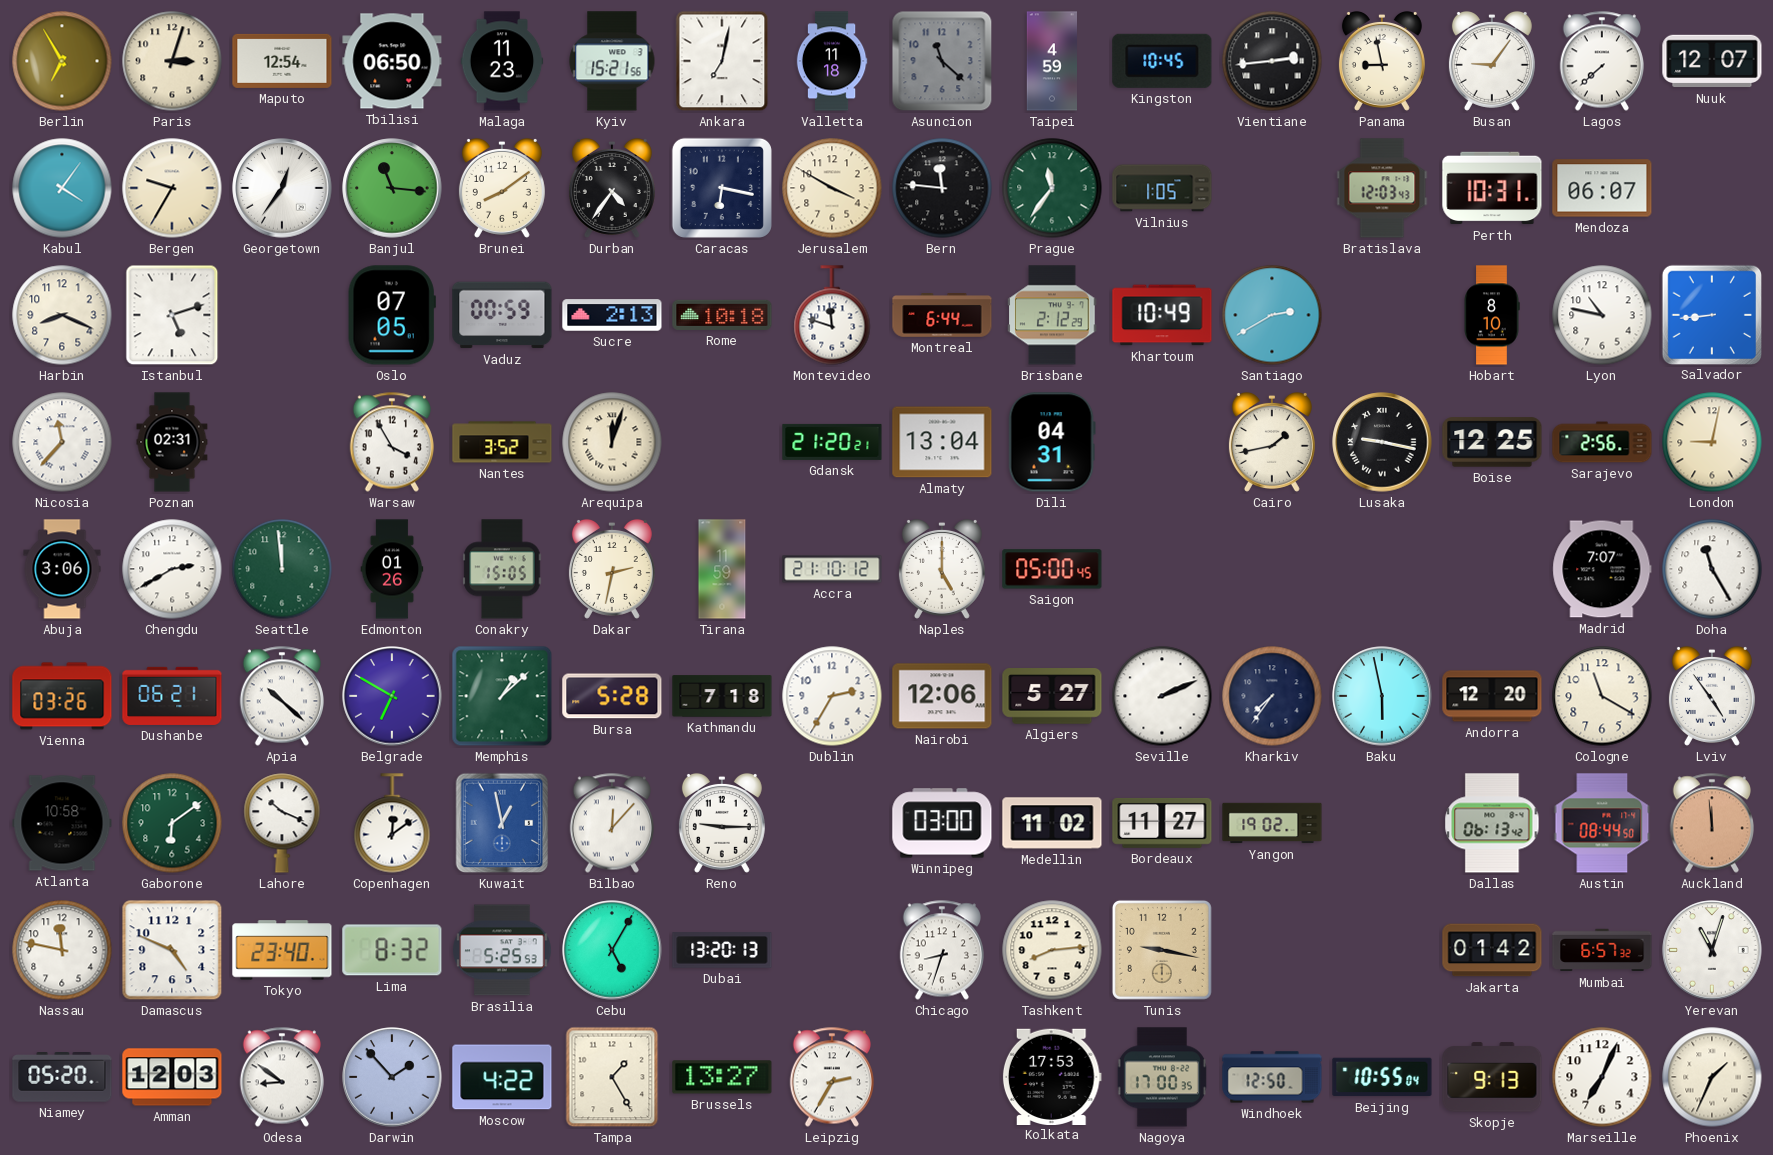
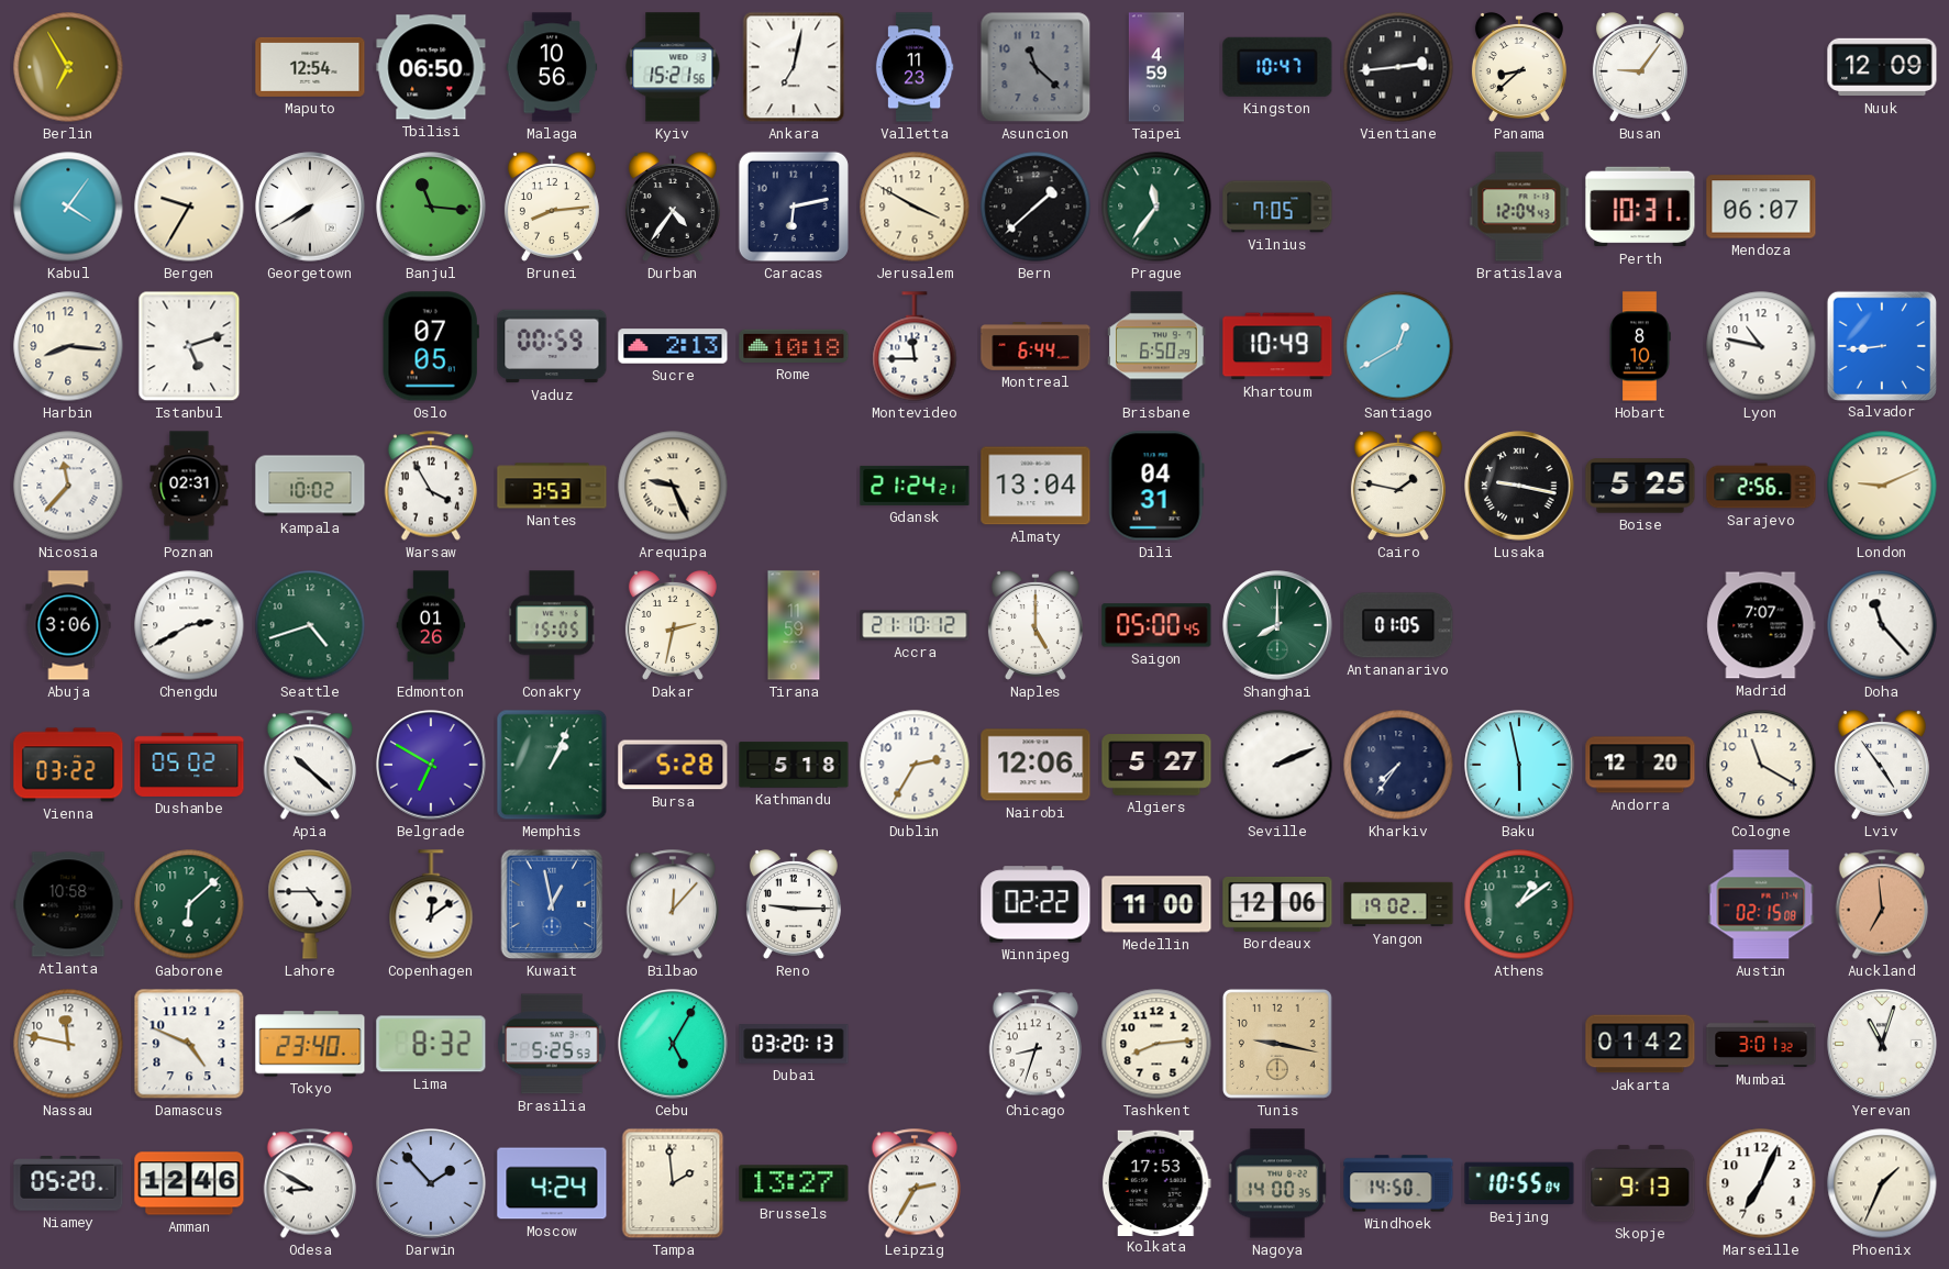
Paris: 3:03 -> none
Malaga: 11:23 -> 10:56
Valletta: 11:18 -> 11:23
Kingston: 10:45 -> 10:47
Panama: 8:58 -> 8:38
Lagos: 7:38 -> none
Nuuk: 12:07 -> 12:09
Georgetown: 12:36 -> 7:40
Brunei: 8:09 -> 8:14
Caracas: 6:17 -> 6:13
Bern: 11:46 -> 1:38
Vilnius: 1:05 -> 7:05
Bratislava: 12:03 -> 12:04
Harbin: 8:19 -> 8:16
Montevideo: 11:48 -> 11:45
Brisbane: 2:12 -> 6:50
Santiago: 2:40 -> 12:40
Kampala: none -> 10:02
Nantes: 3:52 -> 3:53
Arequipa: 12:03 -> 9:26
Gdansk: 21:20 -> 21:24
Cairo: 1:43 -> 1:47
Boise: 12:25 -> 5:25
London: 9:02 -> 9:11
Seattle: 11:59 -> 4:42
Shanghai: none -> 8:00
Antananarivo: none -> 01:05
Doha: 11:25 -> 11:23
Vienna: 03:26 -> 03:22
Dushanbe: 06:21 -> 05:02
Memphis: 1:08 -> 1:04
Kathmandu: 7:18 -> 5:18
Gaborone: 6:09 -> 6:08
Lahore: 10:19 -> 4:45
Winnipeg: 03:00 -> 02:22
Medellin: 11:02 -> 11:00
Bordeaux: 11:27 -> 12:06
Athens: none -> 1:09
Dallas: 06:13 -> none
Austin: 08:44 -> 02:15
Auckland: 11:59 -> 6:59
Dubai: 13:20 -> 03:20
Mumbai: 6:57 -> 3:01
Amman: 12:03 -> 12:46
Odesa: 8:51 -> 8:50
Moscow: 4:22 -> 4:24
Tampa: 1:25 -> 1:59
Nagoya: 17:00 -> 14:00
Windhoek: 12:50 -> 14:50
